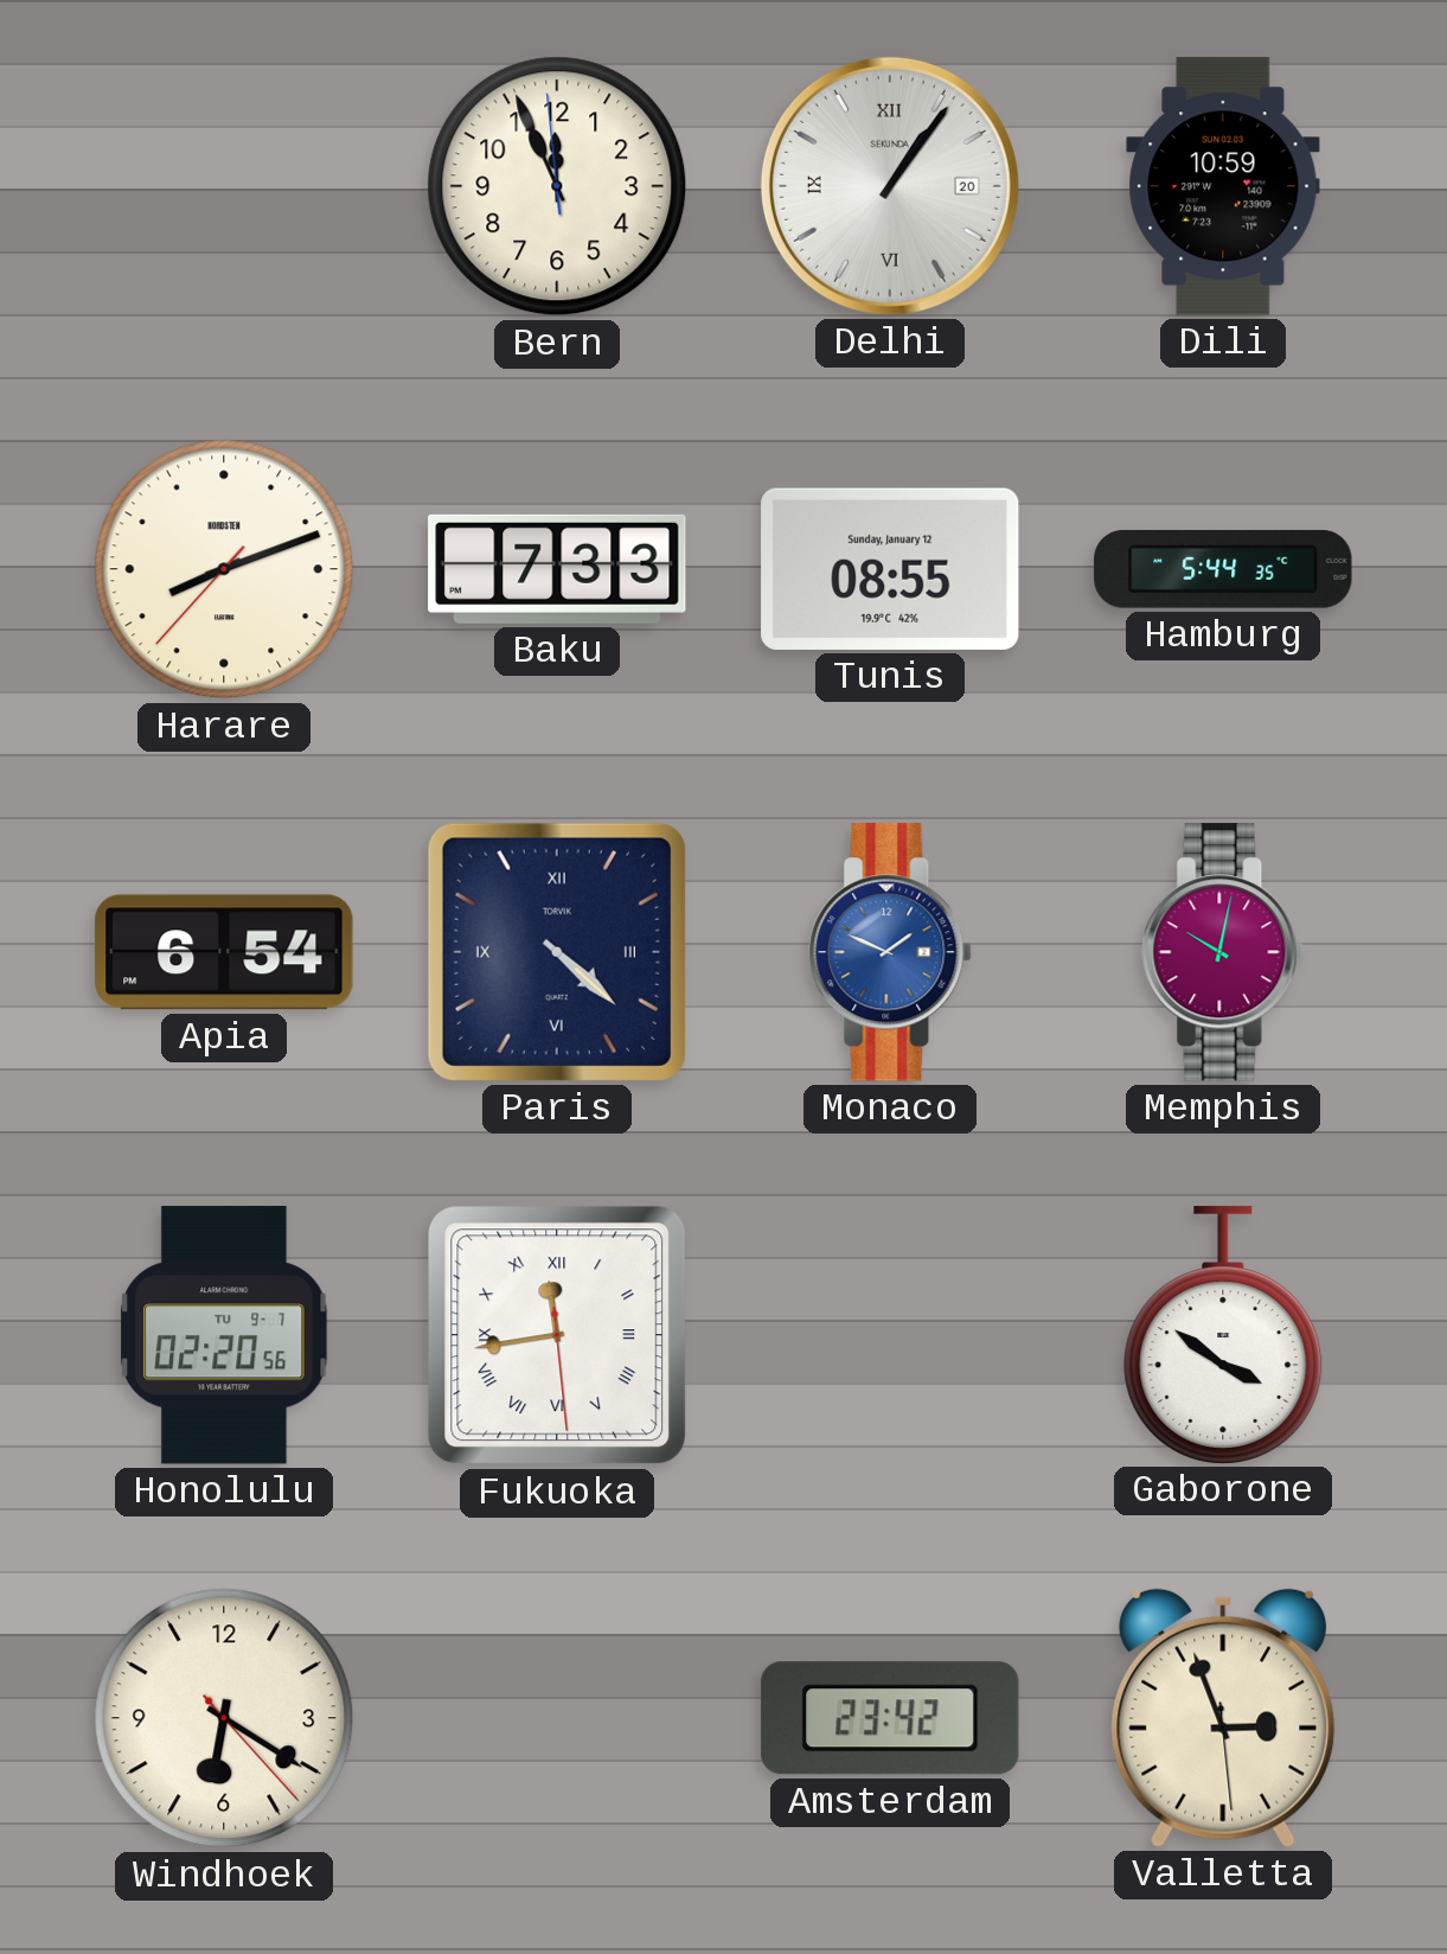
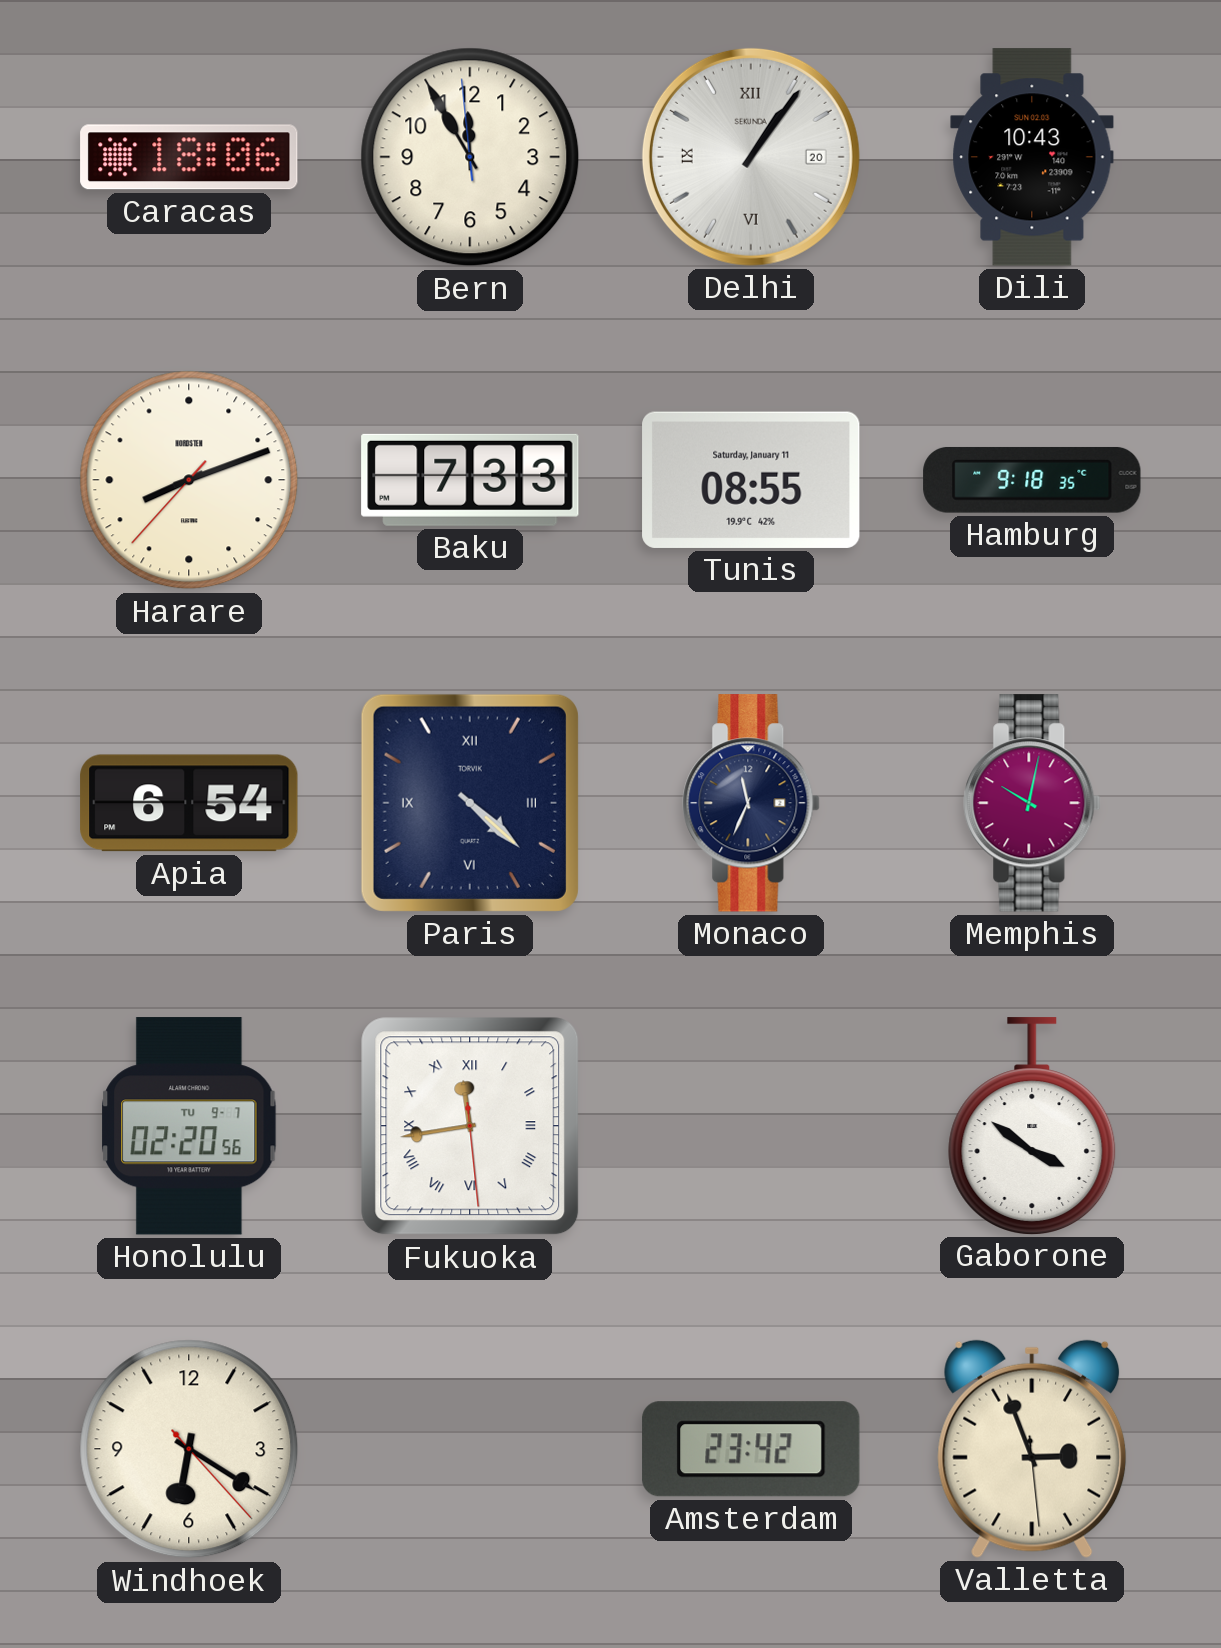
Caracas: none -> 18:06
Bern: 11:55 -> 11:54
Dili: 10:59 -> 10:43
Tunis date: Sunday, January 12 -> Saturday, January 11
Hamburg: 5:44 -> 9:18
Monaco: 1:49 -> 11:34
Monaco dial: blue -> navy
